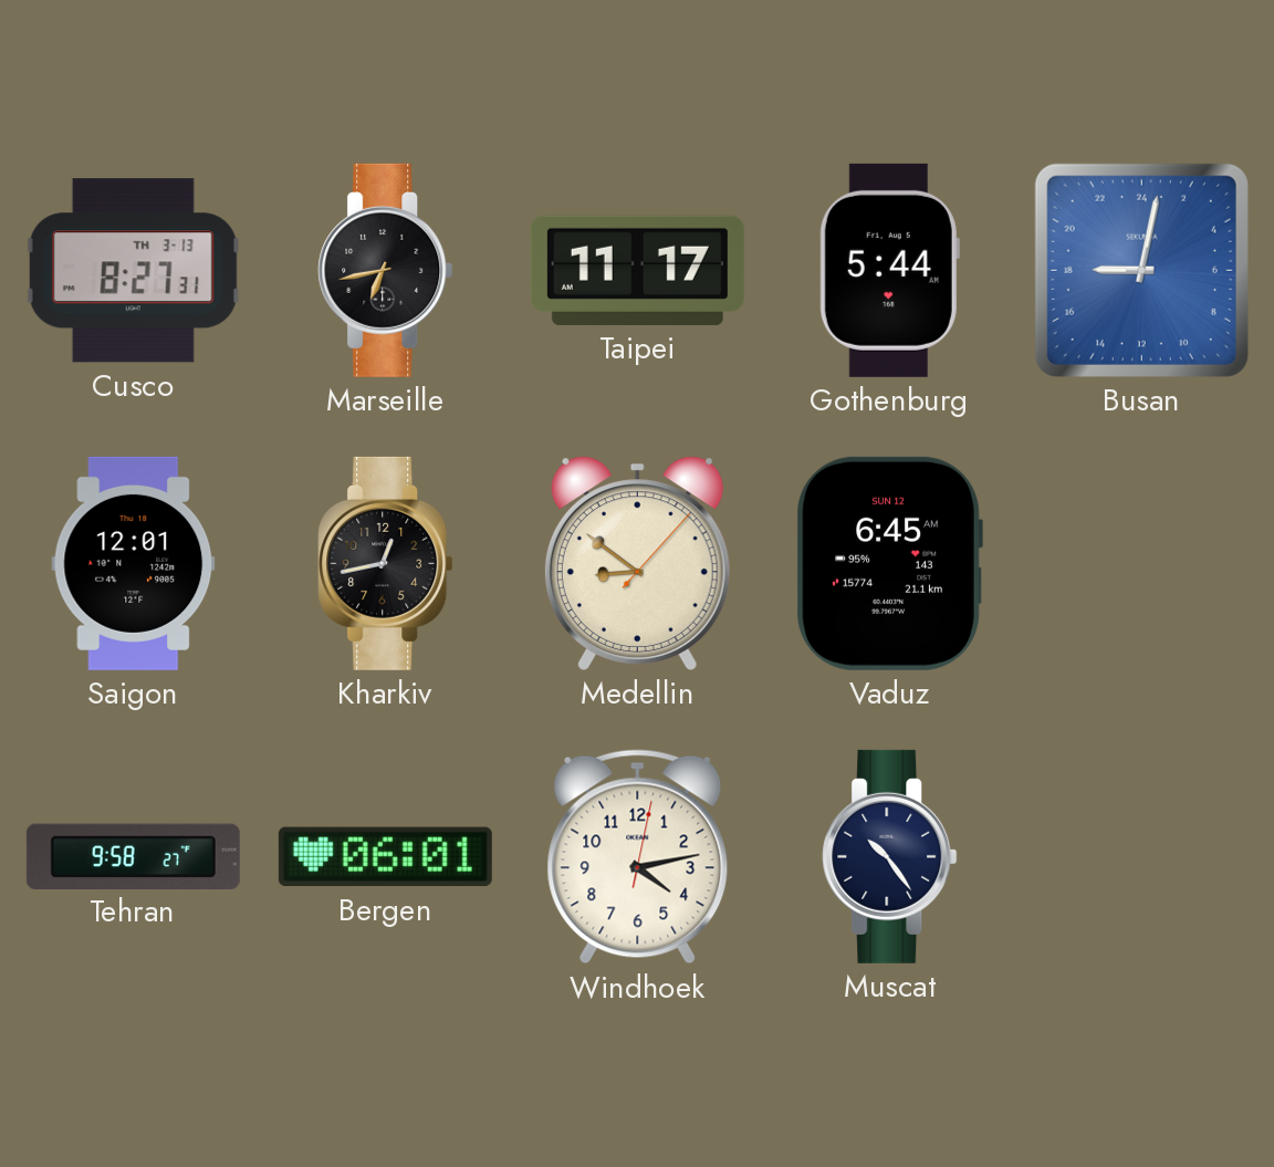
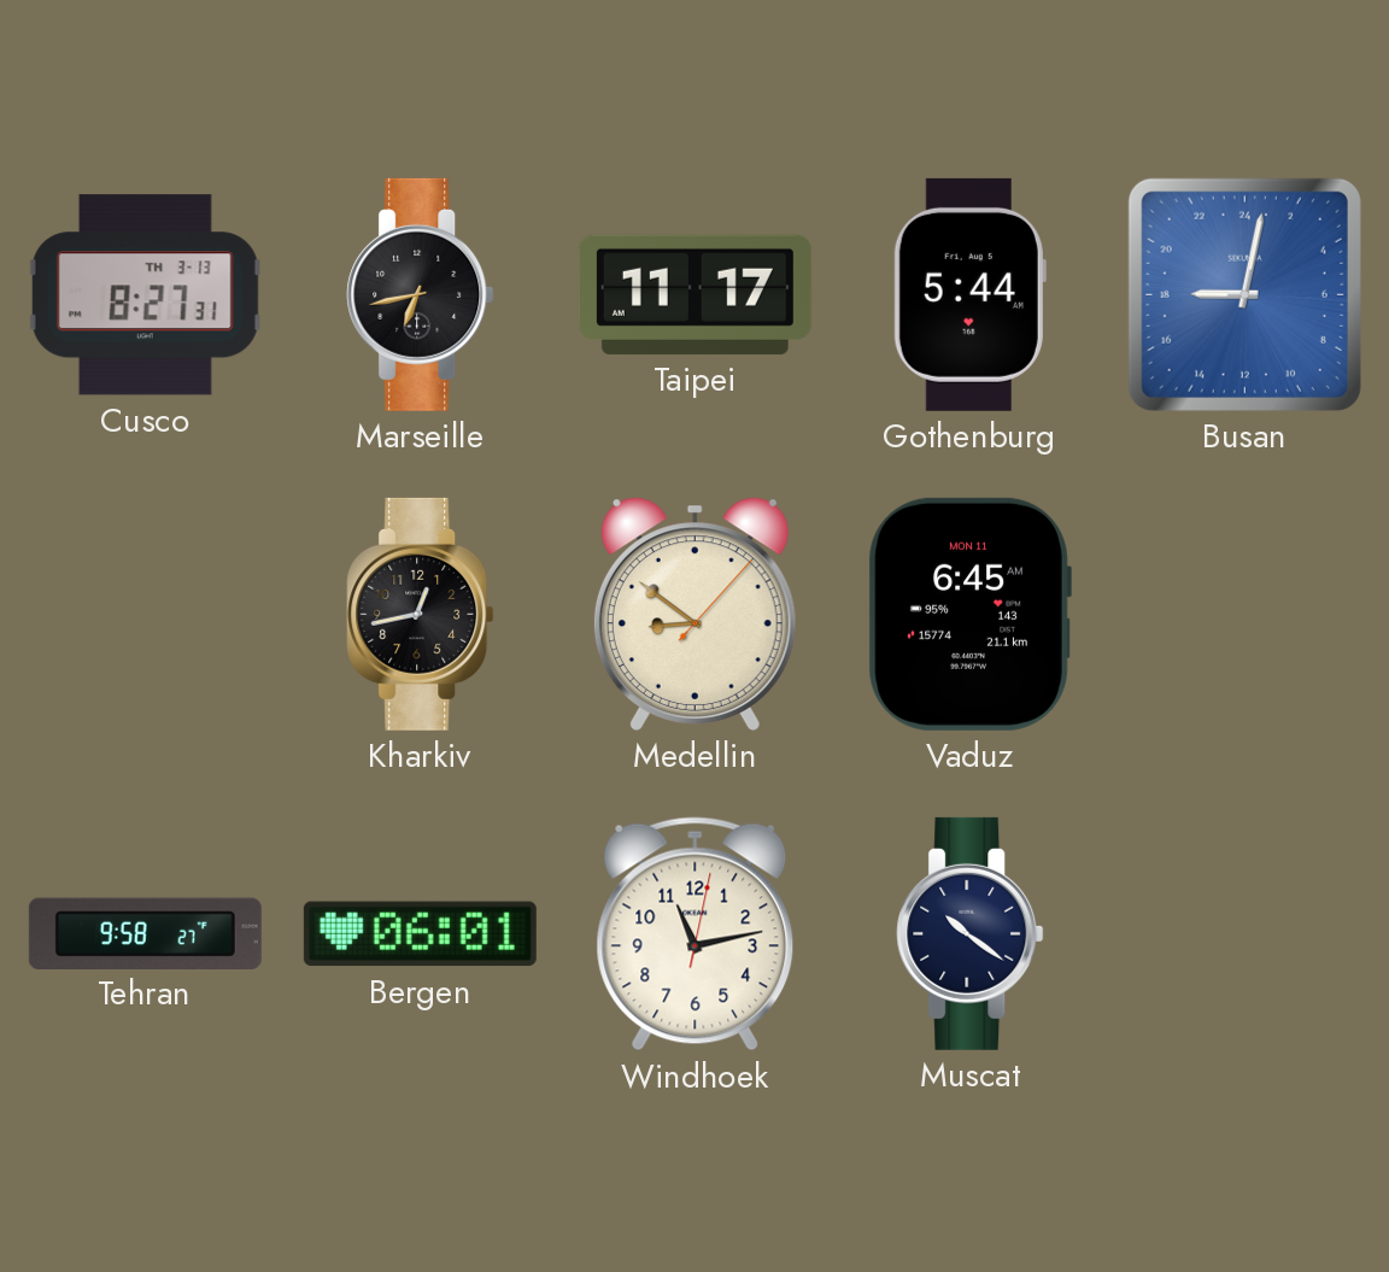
Saigon: 12:01 -> none
Vaduz date: SUN 12 -> MON 11
Windhoek: 4:13 -> 11:13
Muscat: 10:24 -> 10:21
